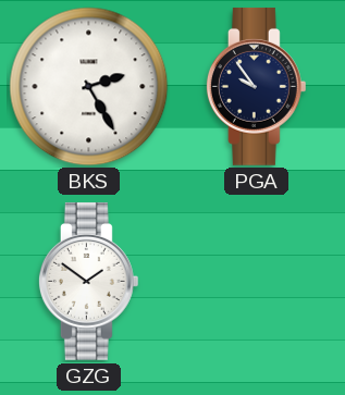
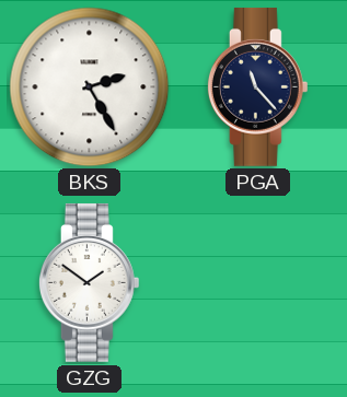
PGA: 9:54 -> 11:23
